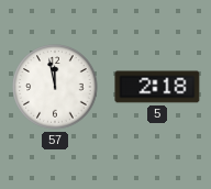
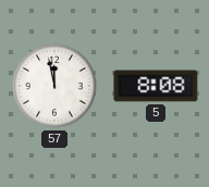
5: 2:18 -> 8:08
